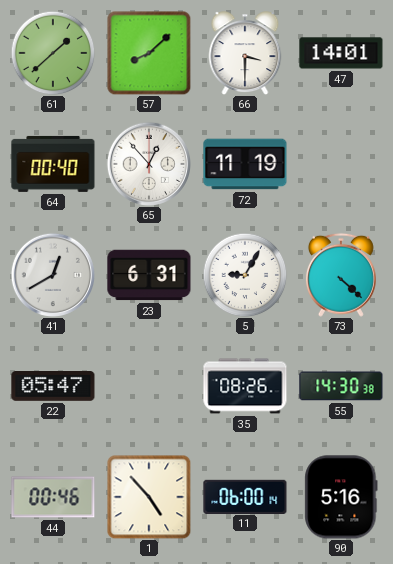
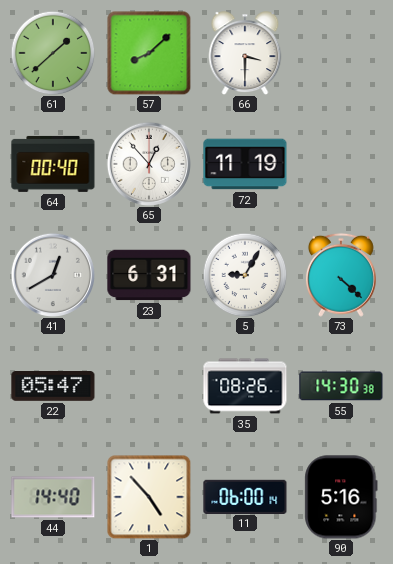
47: 14:01 -> none
44: 00:46 -> 14:40
